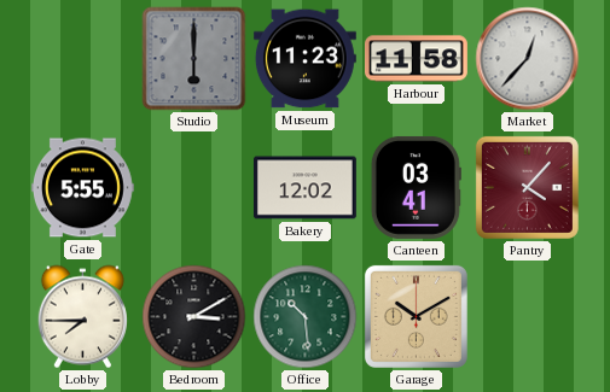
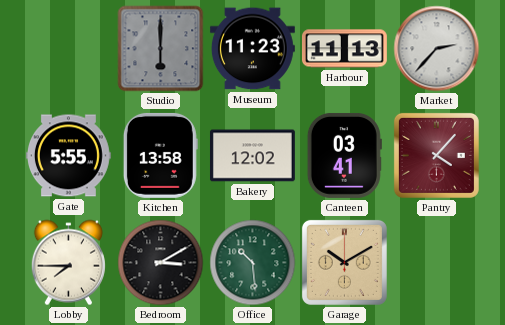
Harbour: 11:58 -> 11:13
Market: 12:37 -> 2:37
Kitchen: none -> 13:58
